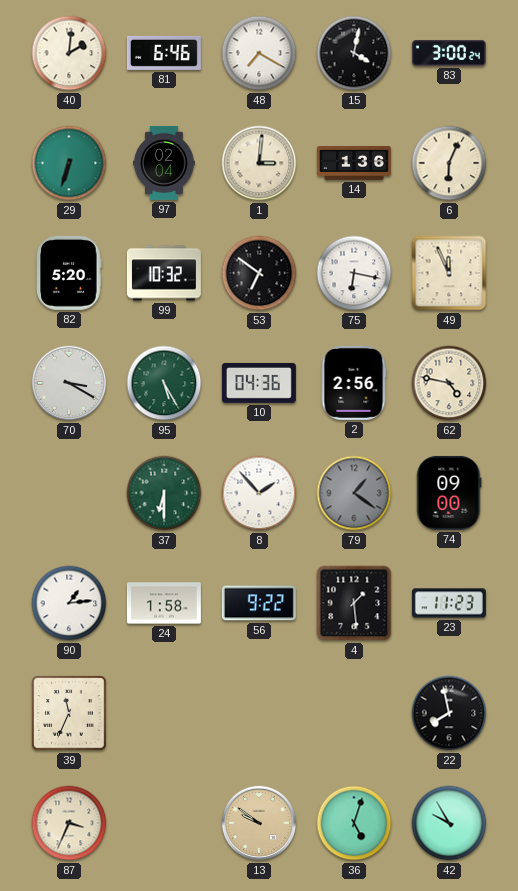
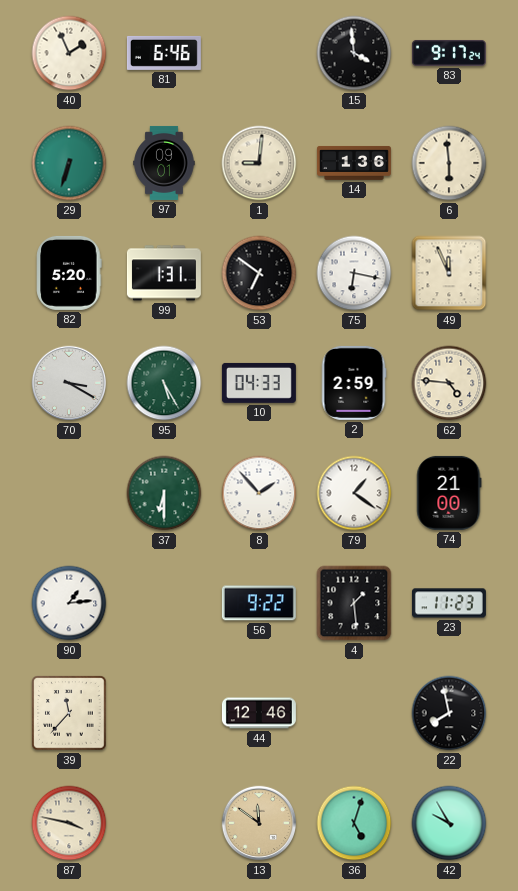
40: 2:01 -> 1:56
48: 7:20 -> none
15: 4:02 -> 3:59
83: 3:00 -> 9:17
97: 02:04 -> 09:01
1: 3:01 -> 9:01
6: 6:04 -> 5:59
99: 10:32 -> 1:31
10: 04:36 -> 04:33
2: 2:56 -> 2:59
62: 4:47 -> 4:46
79 dial: grey -> white
74: 09:00 -> 21:00
24: 1:58 -> none
39: 11:34 -> 11:37
44: none -> 12:46
87: 3:34 -> 3:47
13: 9:51 -> 11:51
